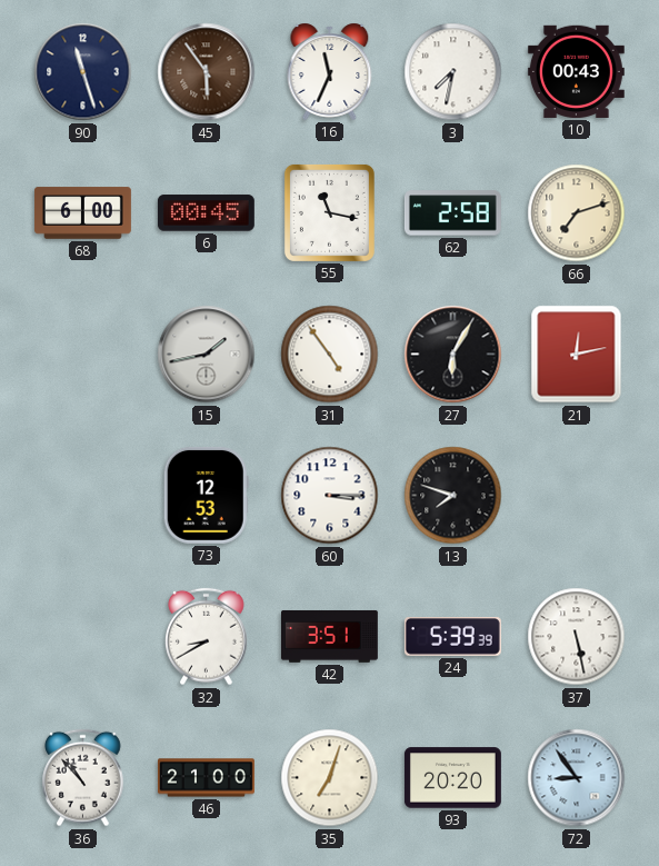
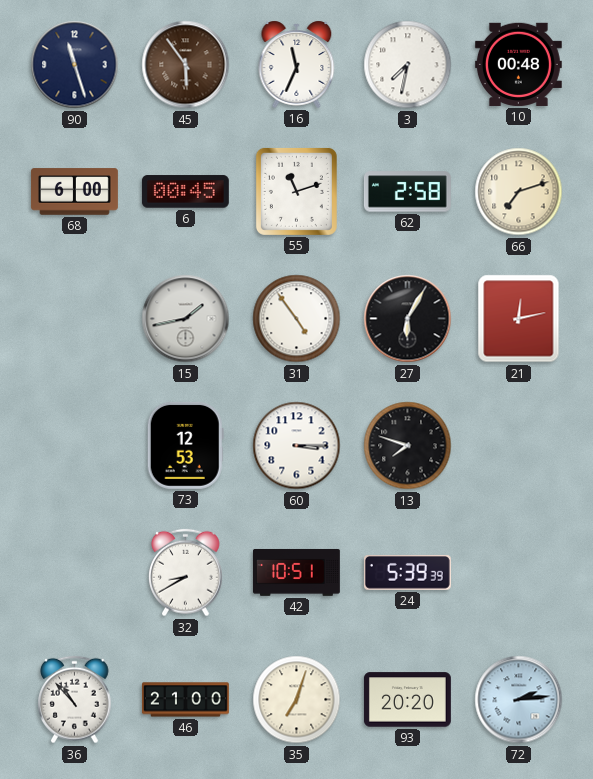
10: 00:43 -> 00:48
55: 11:17 -> 11:12
42: 3:51 -> 10:51
37: 5:28 -> none
72: 8:54 -> 2:14
